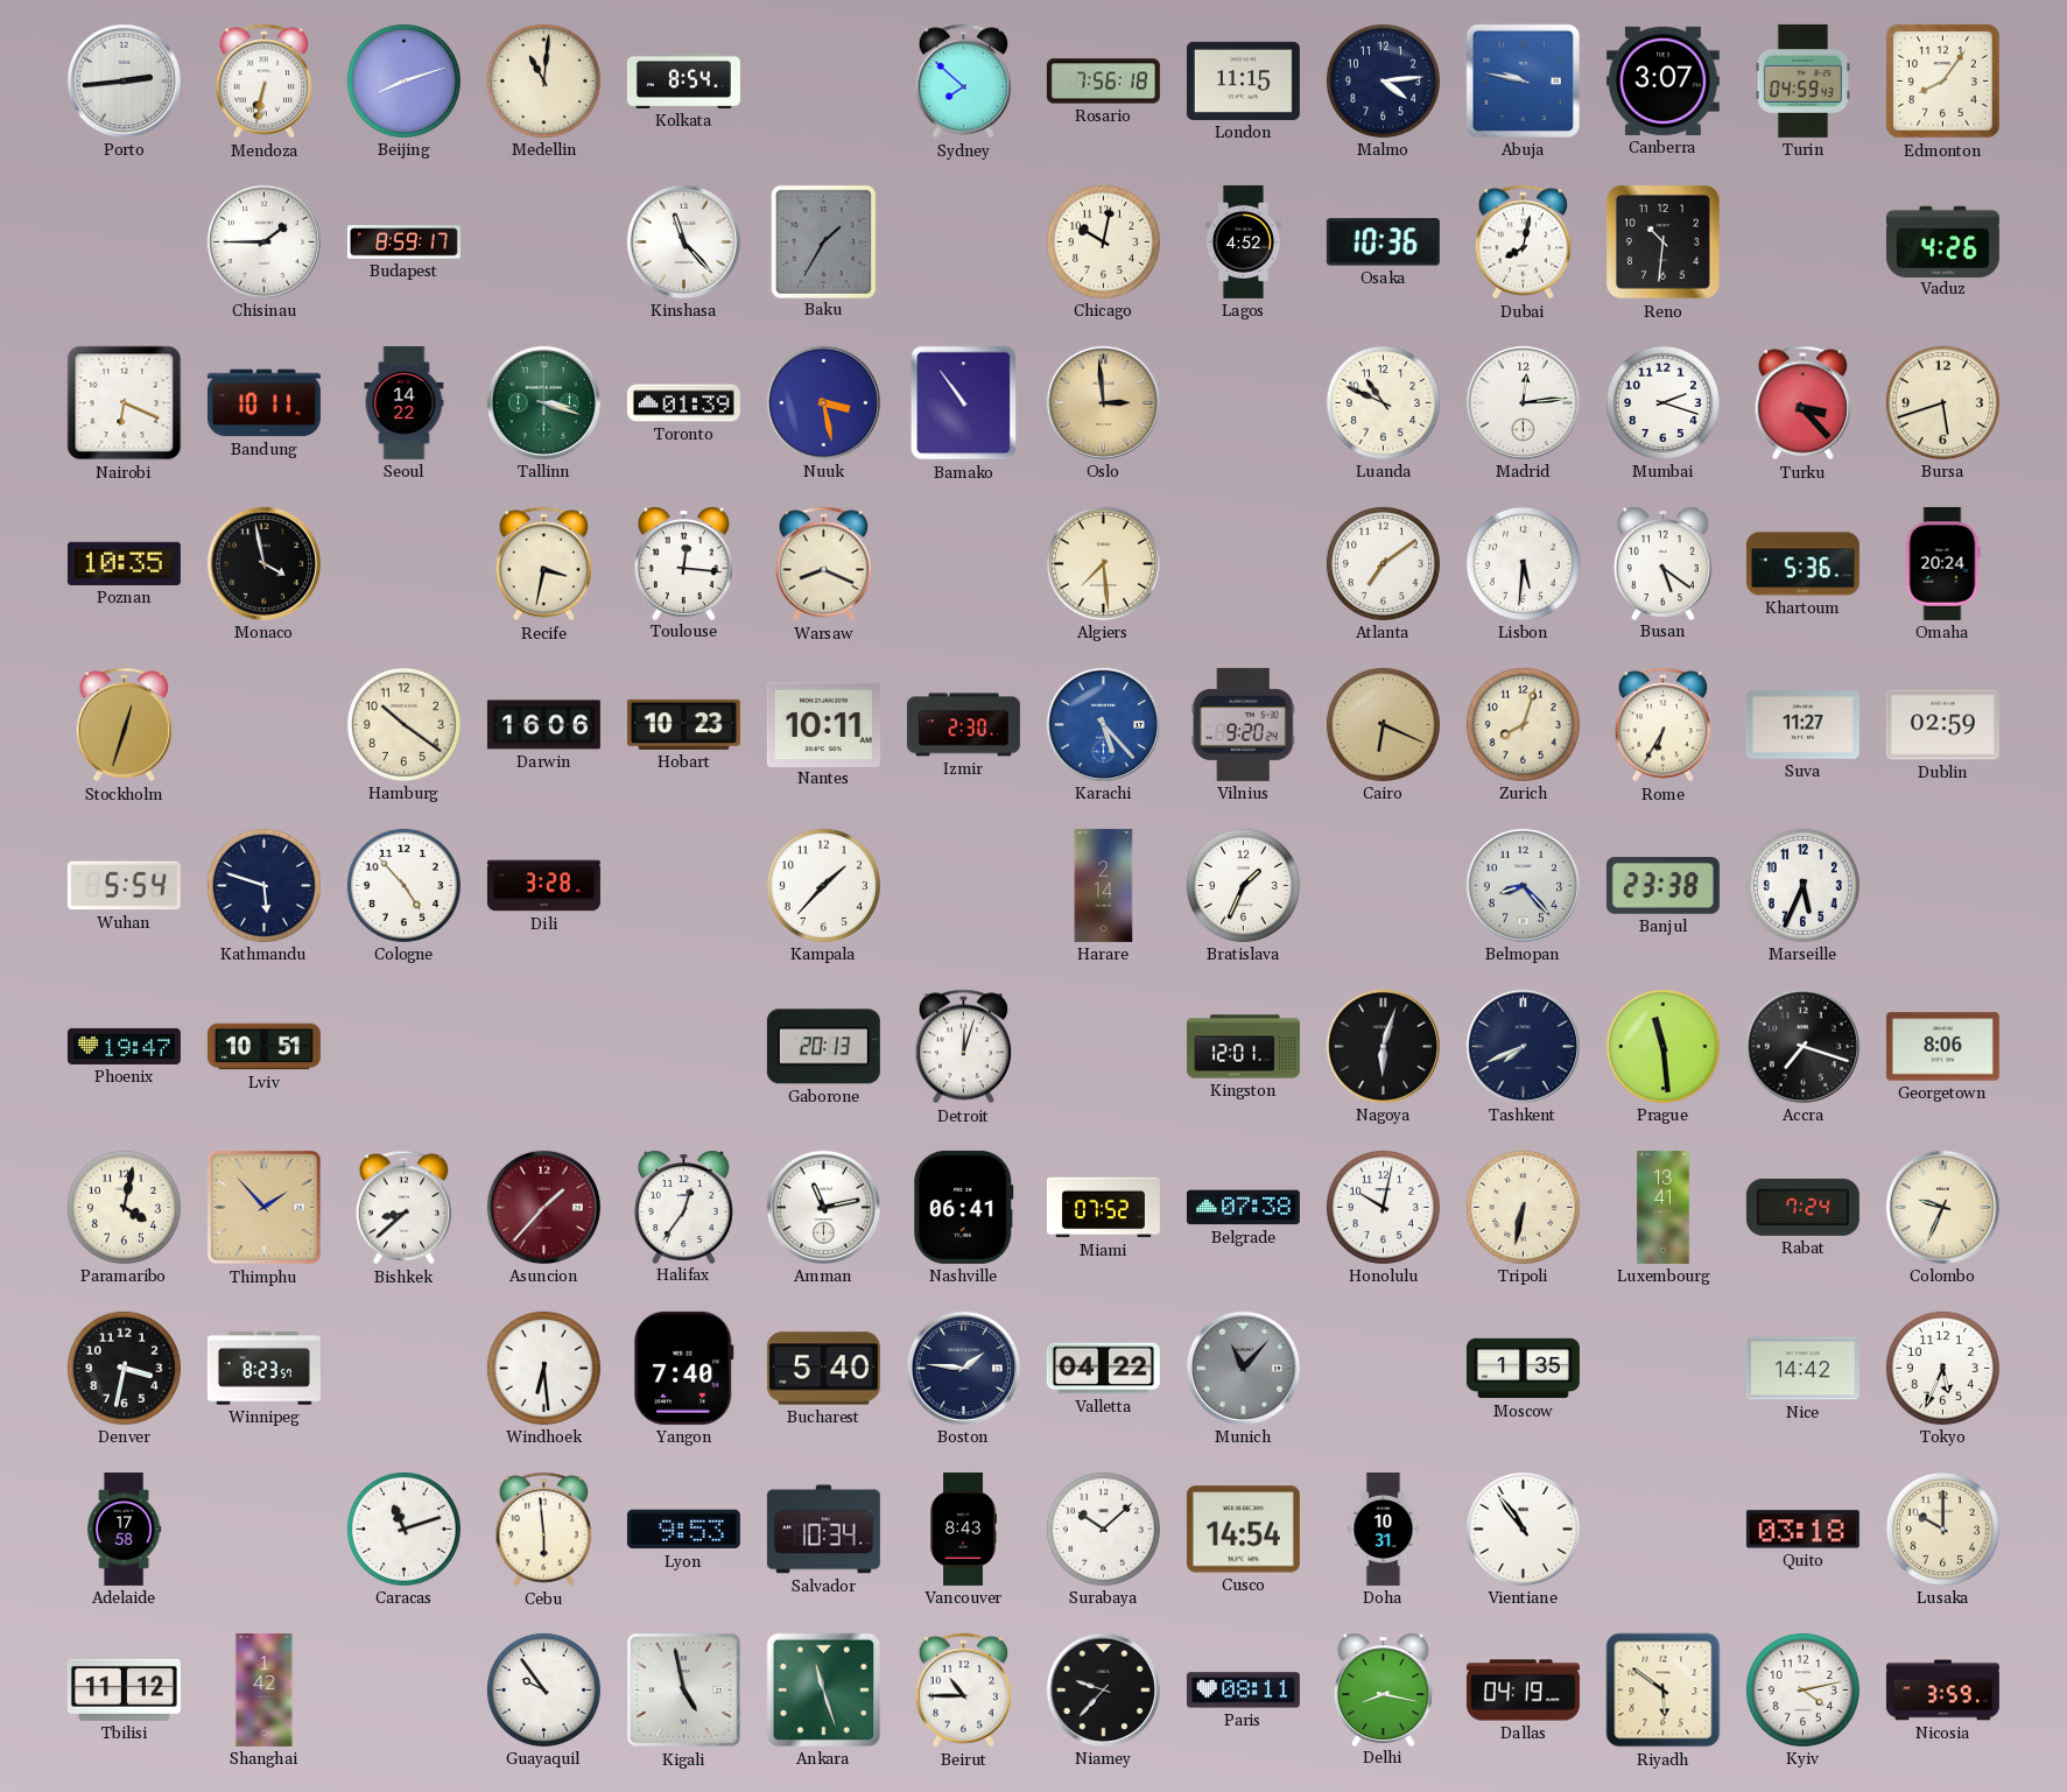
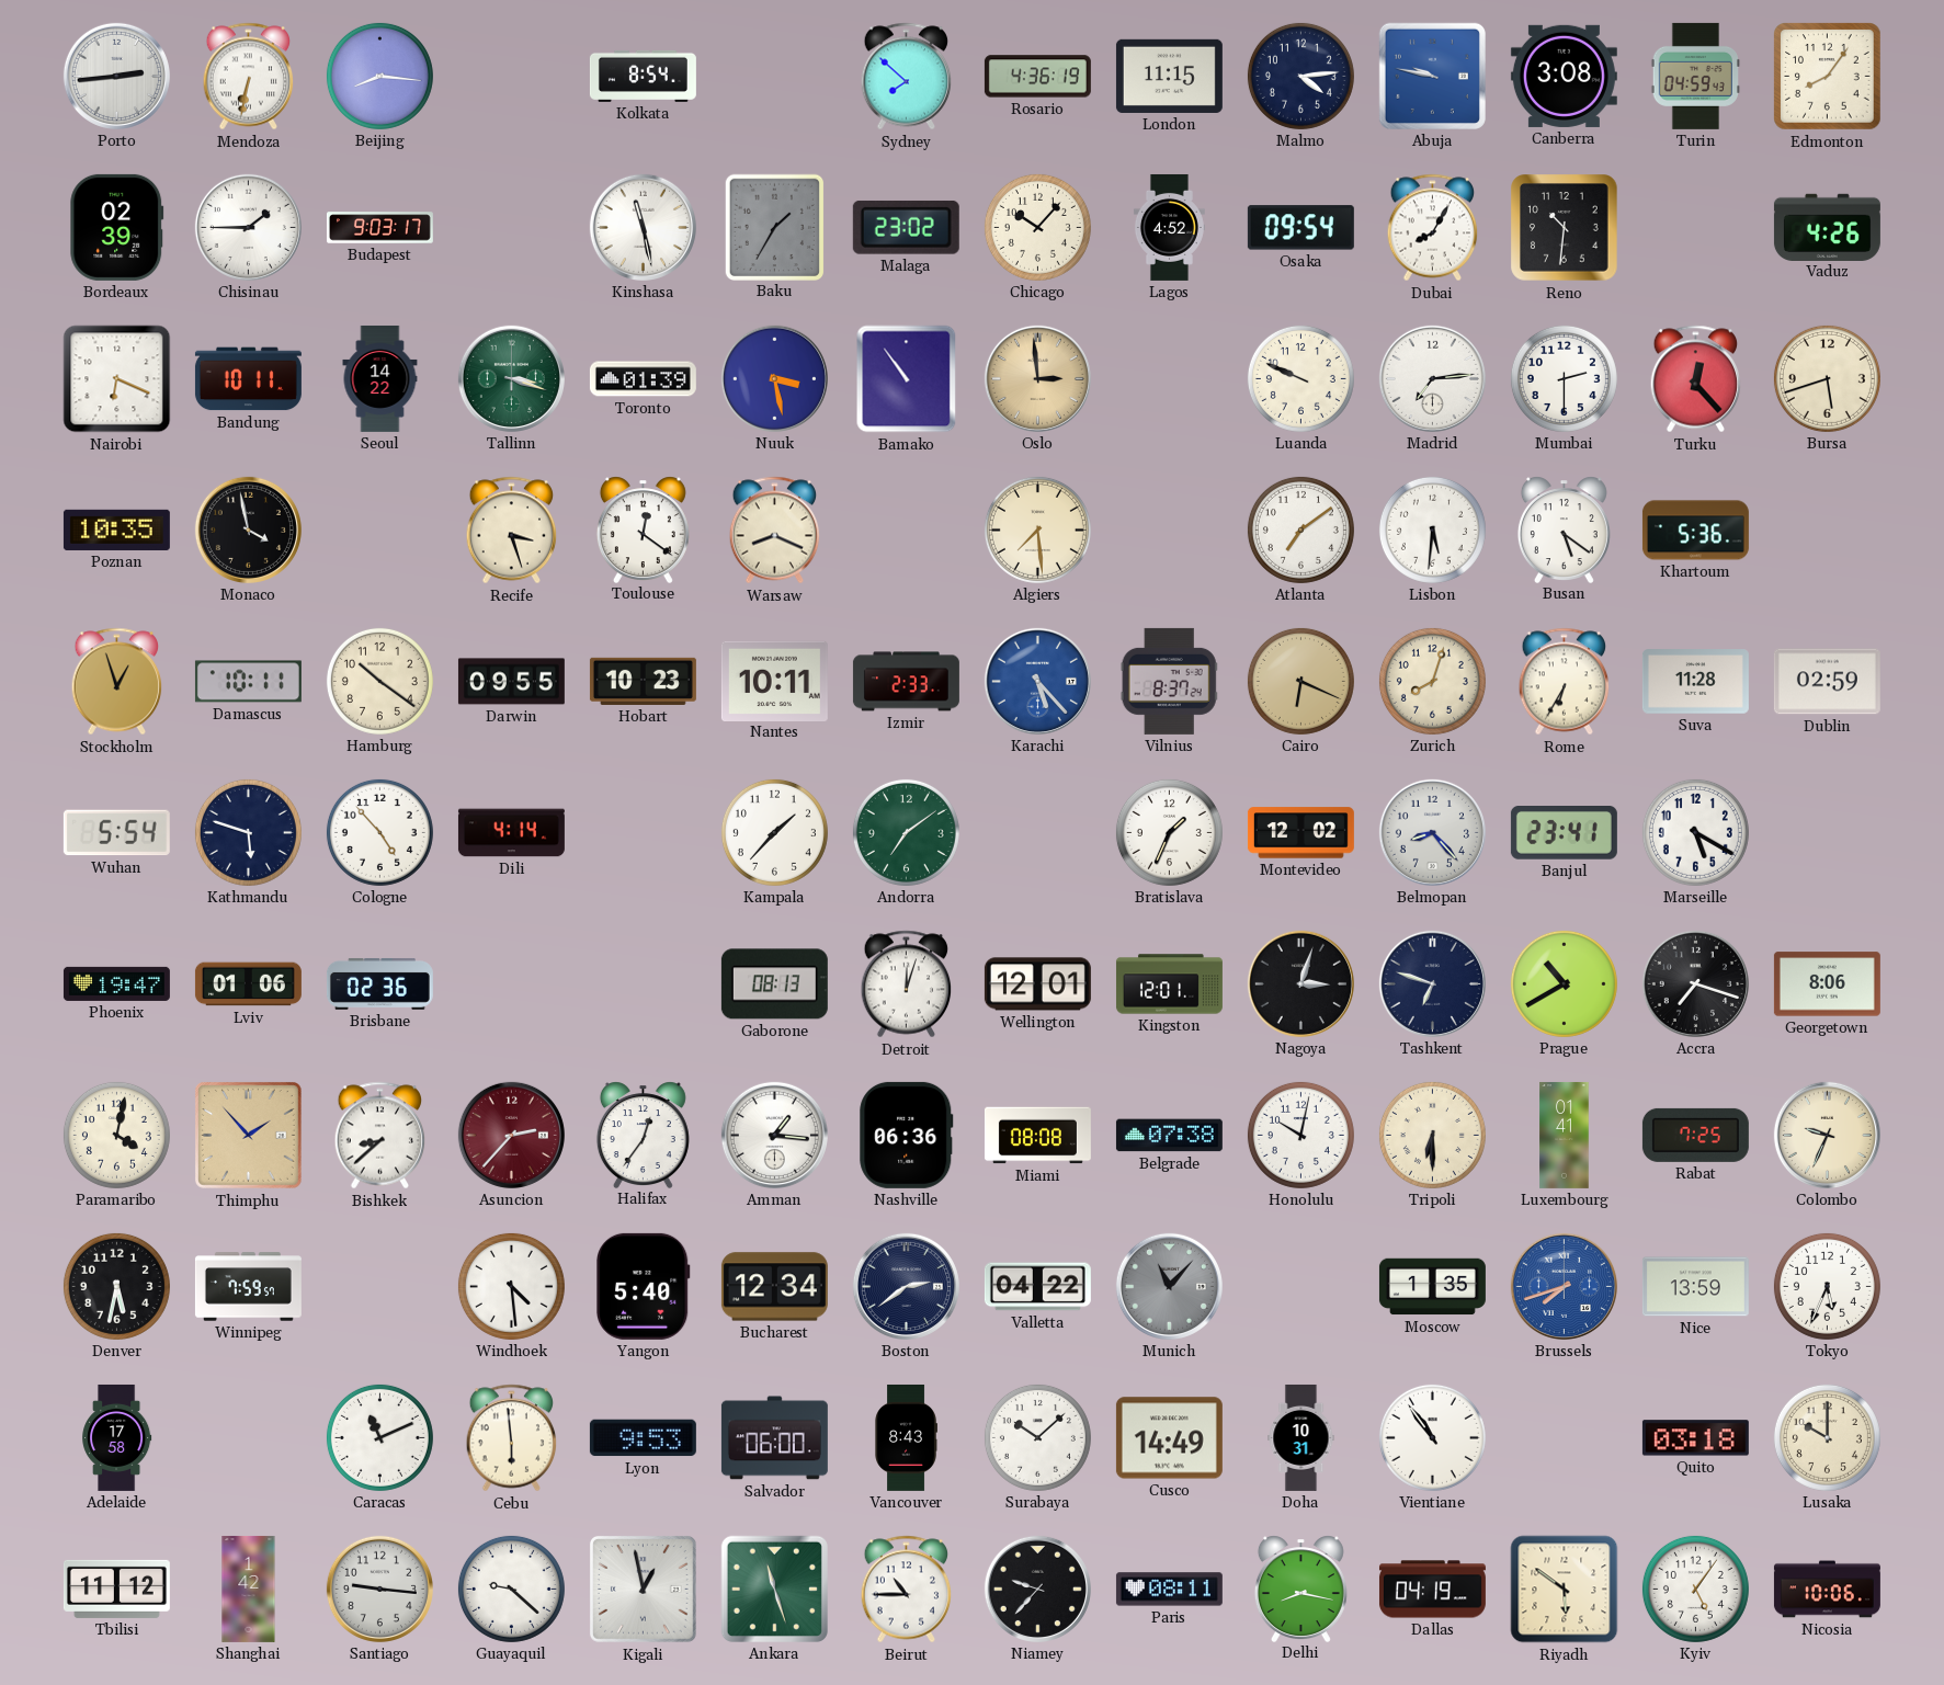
Beijing: 8:12 -> 8:16
Medellin: 11:01 -> none
Rosario: 7:56 -> 4:36
Canberra: 3:07 -> 3:08
Bordeaux: none -> 02:39
Budapest: 8:59 -> 9:03
Kinshasa: 11:23 -> 11:28
Malaga: none -> 23:02
Chicago: 10:02 -> 10:07
Osaka: 10:36 -> 09:54
Dubai: 8:02 -> 8:05
Luanda: 10:49 -> 9:49
Madrid: 12:14 -> 7:14
Mumbai: 2:18 -> 2:30
Turku: 3:23 -> 12:23
Recife: 3:32 -> 3:27
Toulouse: 12:16 -> 12:21
Omaha: 20:24 -> none
Stockholm: 12:33 -> 12:57
Damascus: none -> 10:11
Darwin: 16:06 -> 09:55
Izmir: 2:30 -> 2:33
Vilnius: 9:20 -> 8:37
Suva: 11:27 -> 11:28
Dili: 3:28 -> 4:14
Andorra: none -> 7:09
Harare: 2:14 -> none
Montevideo: none -> 12:02
Banjul: 23:38 -> 23:41
Marseille: 5:34 -> 5:20
Lviv: 10:51 -> 01:06
Brisbane: none -> 02:36
Gaborone: 20:13 -> 08:13
Wellington: none -> 12:01
Nagoya: 6:03 -> 3:03
Tashkent: 7:41 -> 6:48
Prague: 11:29 -> 10:40
Asuncion: 1:37 -> 2:37
Amman: 11:13 -> 1:16
Nashville: 06:41 -> 06:36
Miami: 07:52 -> 08:08
Tripoli: 6:32 -> 6:30
Luxembourg: 13:41 -> 01:41
Rabat: 7:24 -> 7:25
Denver: 3:32 -> 5:32
Winnipeg: 8:23 -> 7:59
Windhoek: 6:29 -> 4:29
Yangon: 7:40 -> 5:40
Bucharest: 5:40 -> 12:34
Boston: 1:46 -> 2:39
Brussels: none -> 7:42
Nice: 14:42 -> 13:59
Caracas: 11:12 -> 11:11
Salvador: 10:34 -> 06:00
Cusco: 14:54 -> 14:49
Santiago: none -> 9:16
Guayaquil: 9:54 -> 9:22
Kigali: 4:58 -> 12:58
Kyiv: 4:13 -> 5:06
Nicosia: 3:59 -> 10:06
